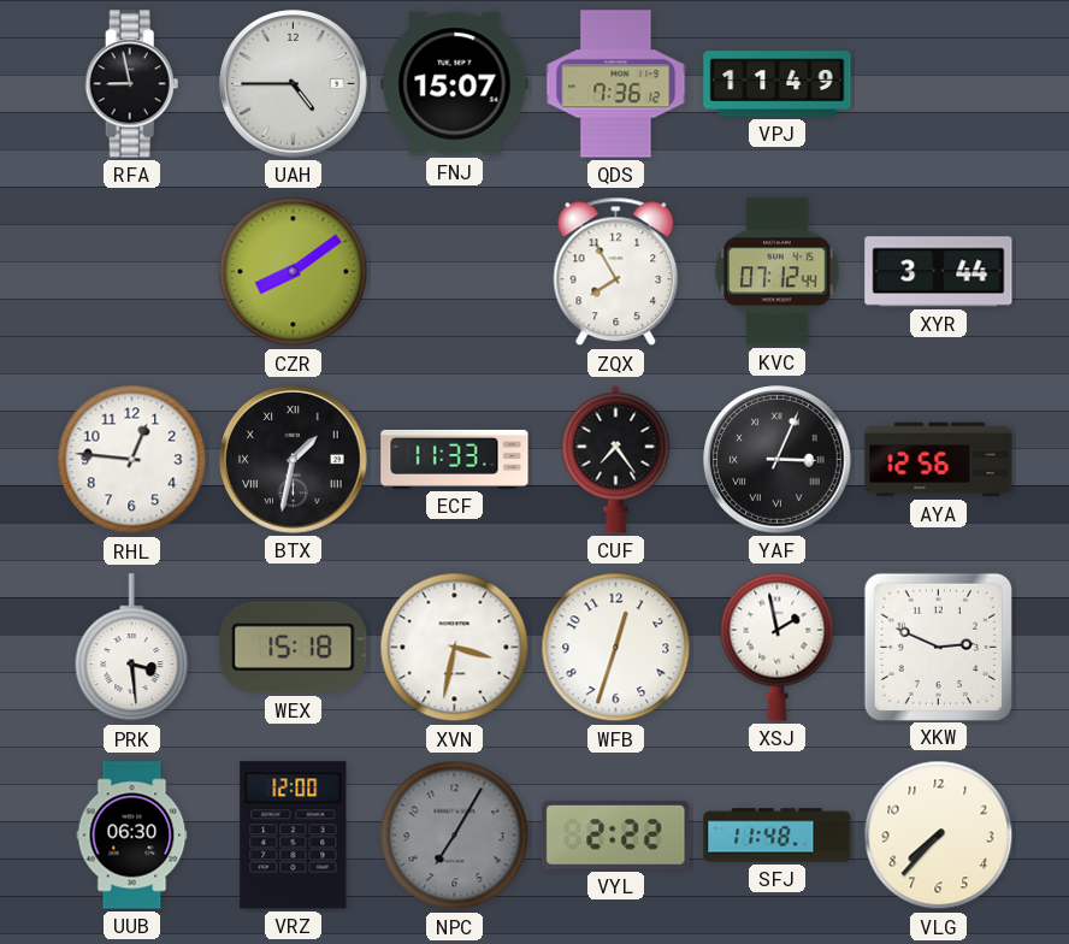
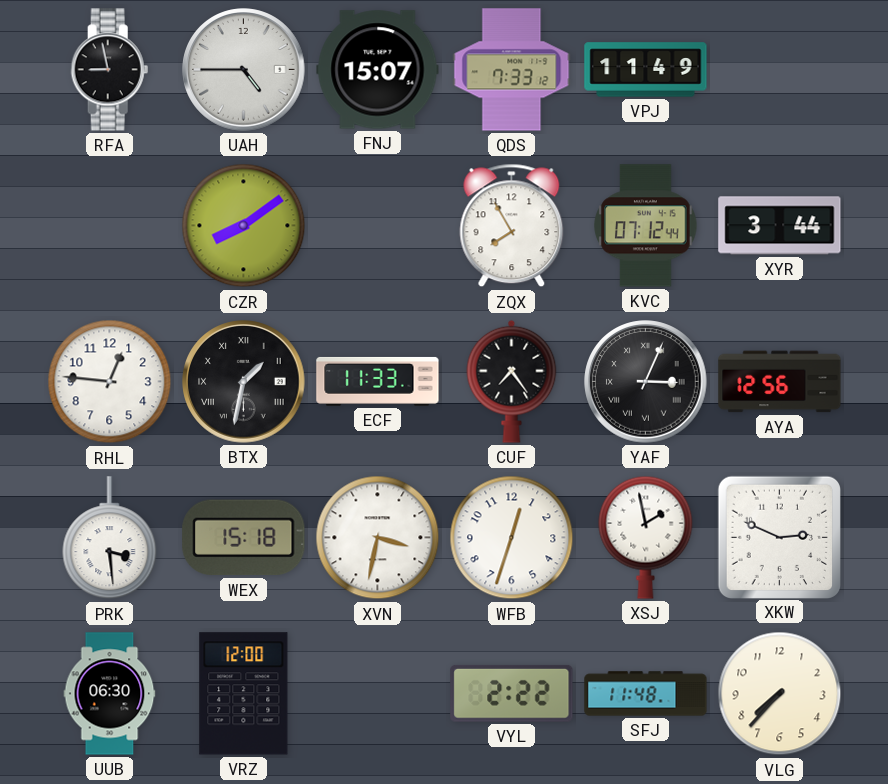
QDS: 7:36 -> 7:33
NPC: 7:05 -> none
